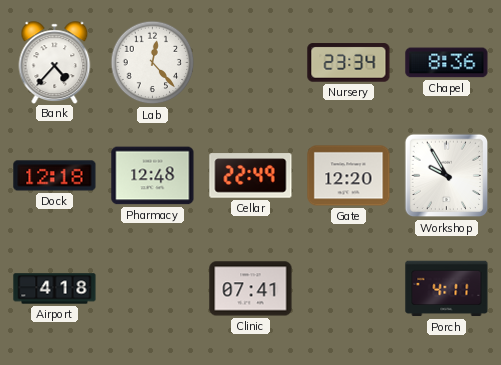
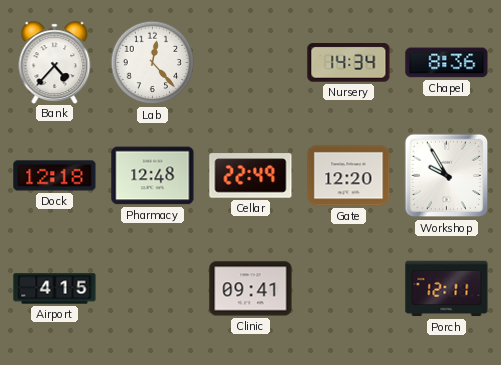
Nursery: 23:34 -> 14:34
Airport: 4:18 -> 4:15
Clinic: 07:41 -> 09:41
Porch: 4:11 -> 12:11
